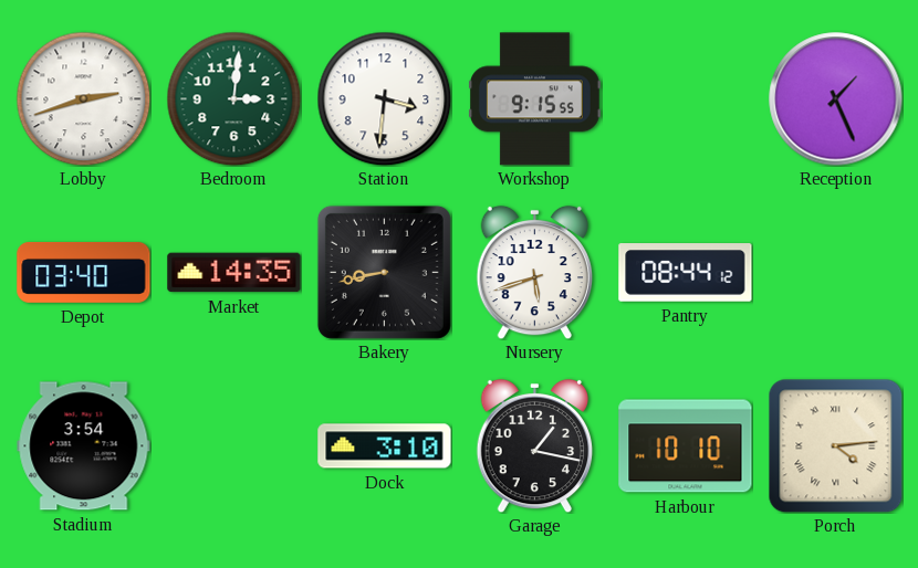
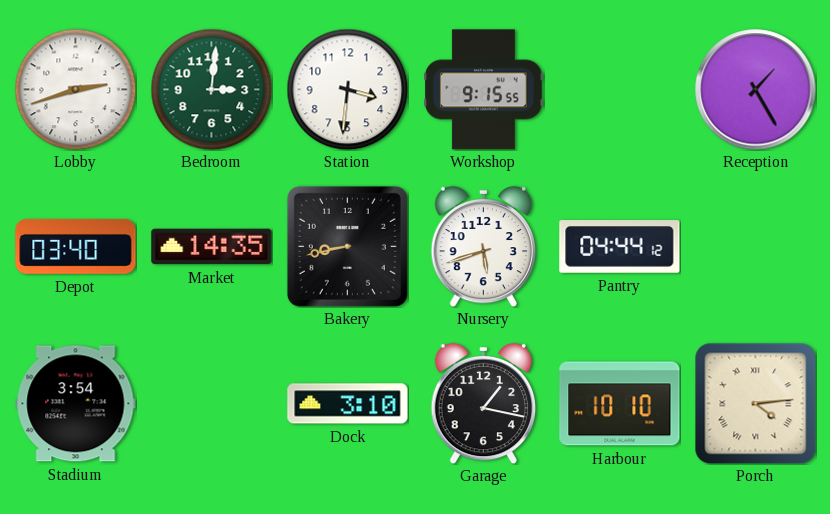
Reception: 1:26 -> 1:25
Pantry: 08:44 -> 04:44
